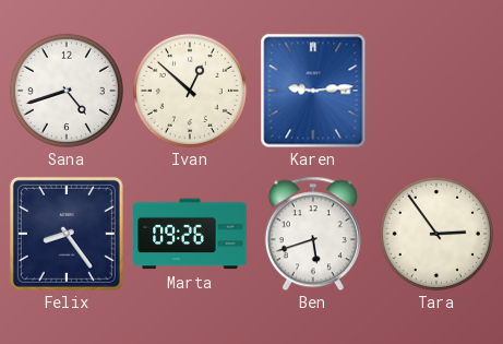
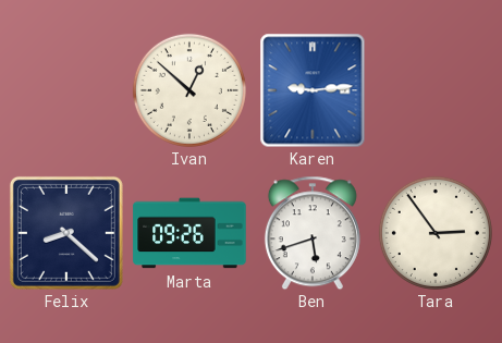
Sana: 4:42 -> none
Felix: 8:24 -> 8:22
